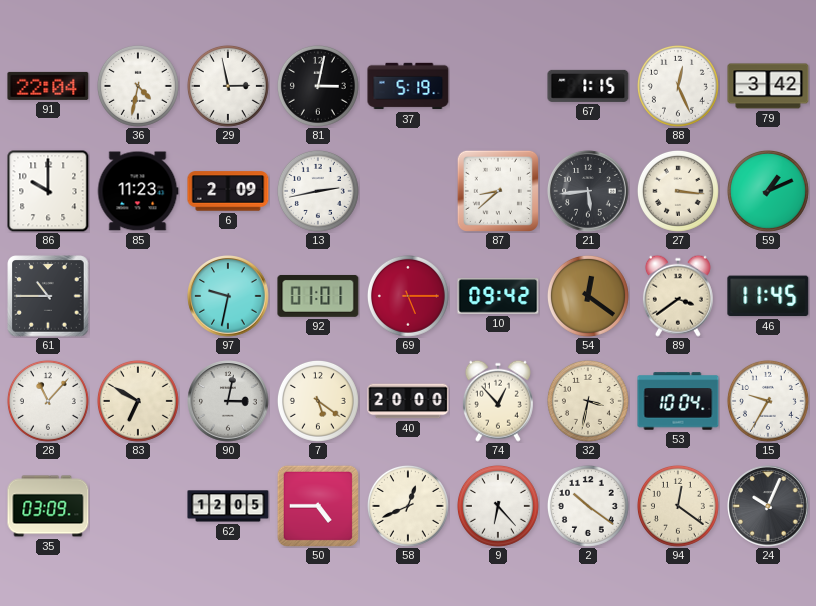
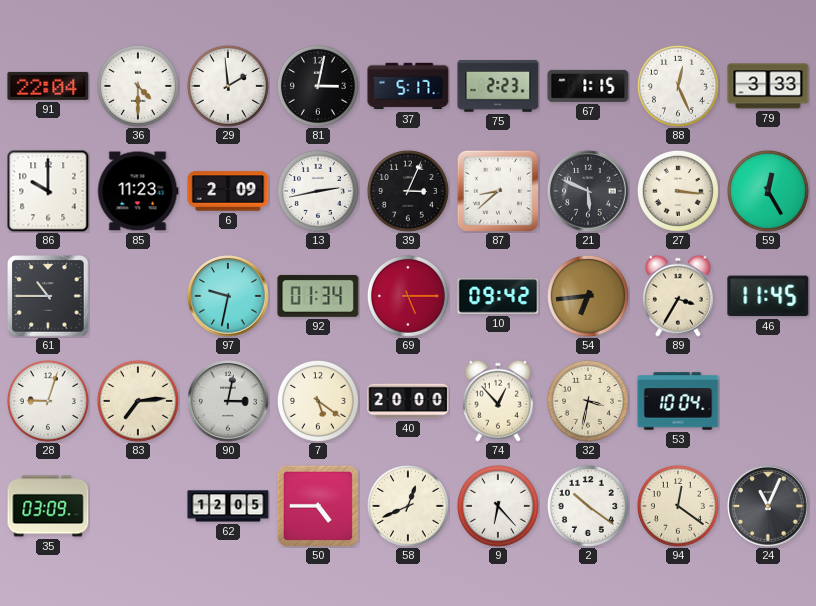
36: 4:32 -> 4:30
29: 2:58 -> 1:59
37: 5:19 -> 5:17
75: none -> 2:23
79: 3:42 -> 3:33
39: none -> 3:04
21: 5:44 -> 5:49
59: 1:11 -> 12:25
92: 01:01 -> 01:34
54: 12:21 -> 6:44
89: 3:39 -> 3:35
28: 11:07 -> 9:03
83: 6:50 -> 7:14
15: 9:35 -> none
24: 10:04 -> 11:04
